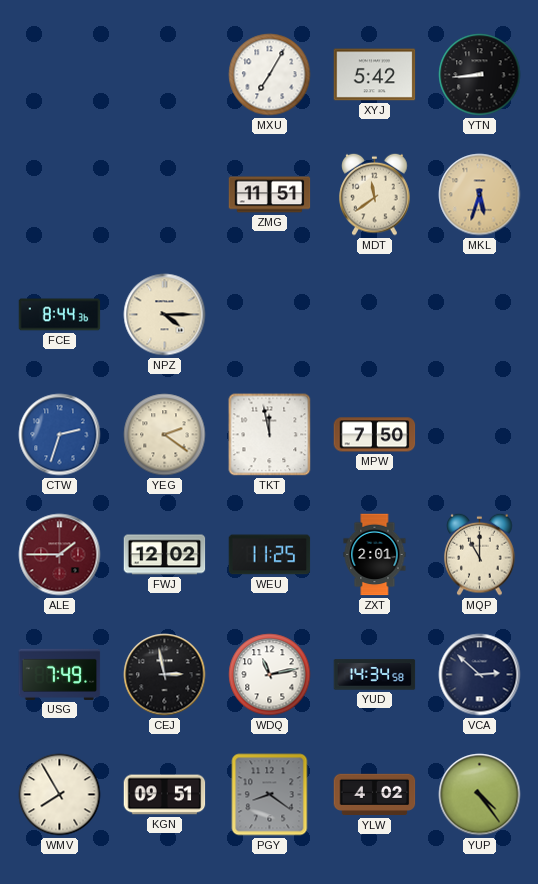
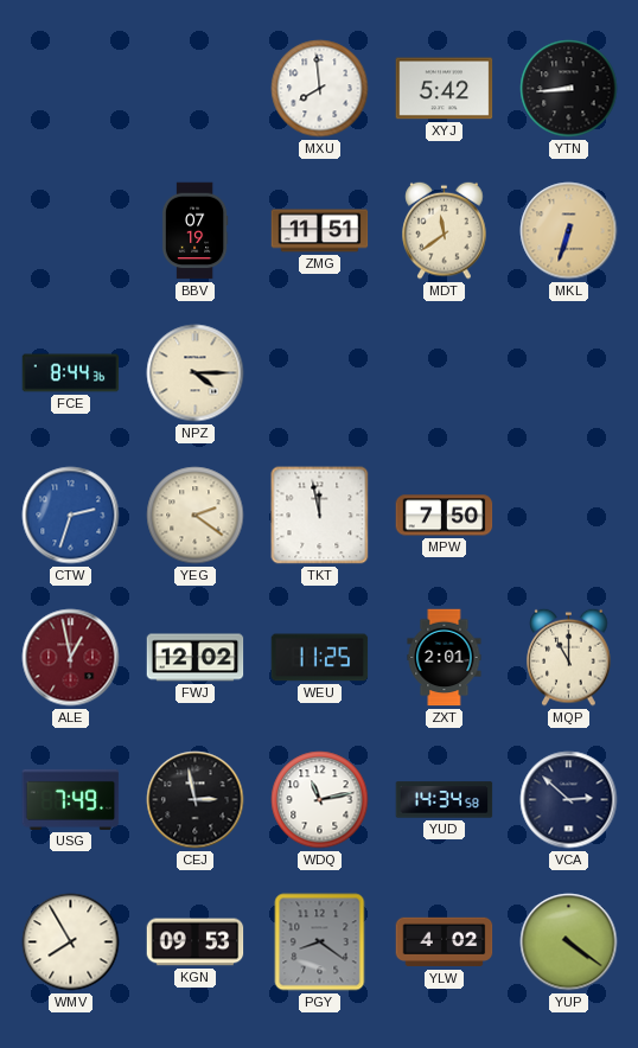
MXU: 7:05 -> 7:59
BBV: none -> 07:19
MKL: 5:33 -> 6:33
ALE: 1:45 -> 12:58
KGN: 09:51 -> 09:53
YUP: 4:24 -> 4:21
